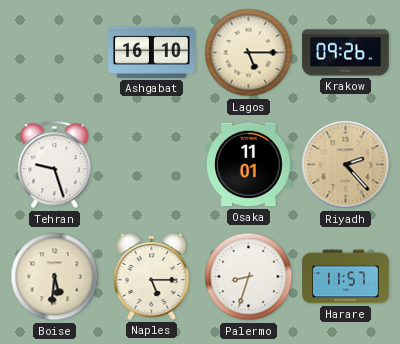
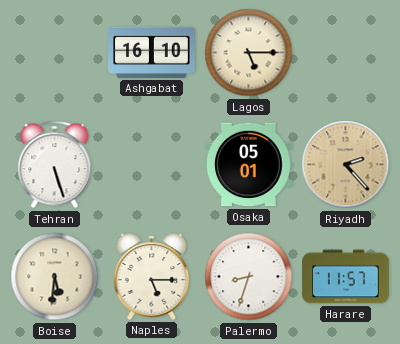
Krakow: 09:26 -> none
Tehran: 9:27 -> 5:27
Osaka: 11:01 -> 05:01
